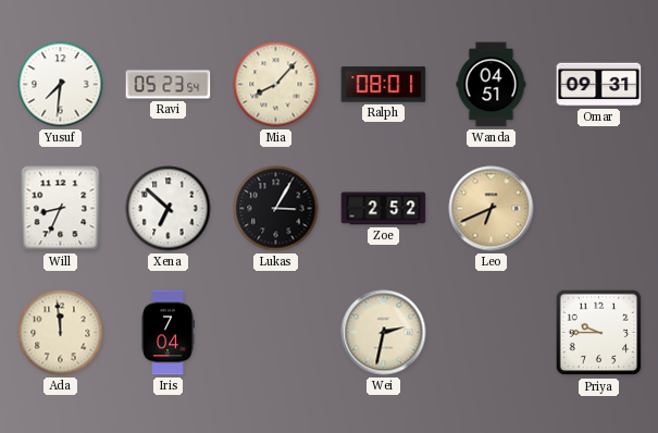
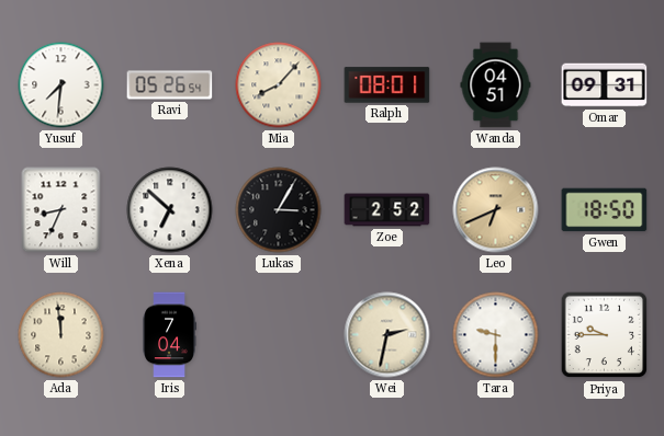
Ravi: 05:23 -> 05:26
Gwen: none -> 18:50
Tara: none -> 9:30
